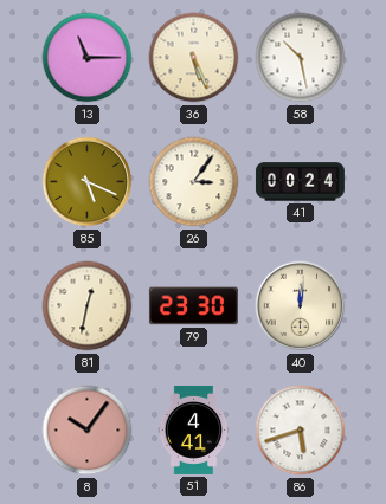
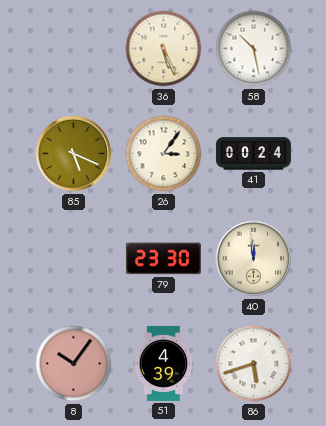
13: 11:15 -> none
81: 12:32 -> none
40: 12:01 -> 11:59
51: 4:41 -> 4:39
